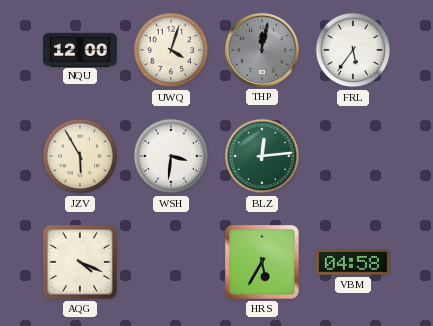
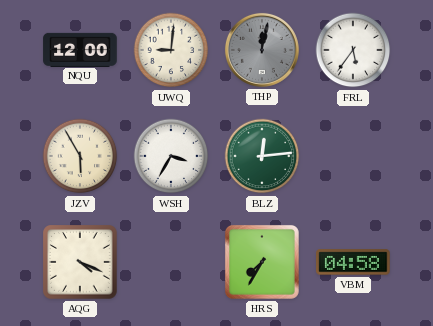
UWQ: 4:03 -> 9:01
WSH: 3:31 -> 3:35
HRS: 5:35 -> 7:35
